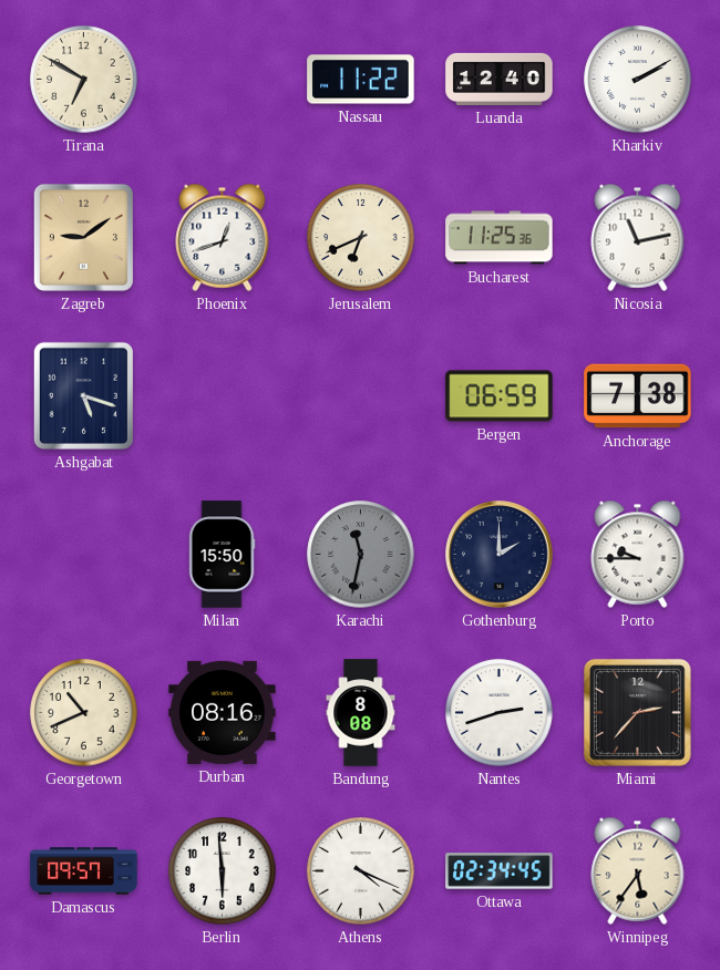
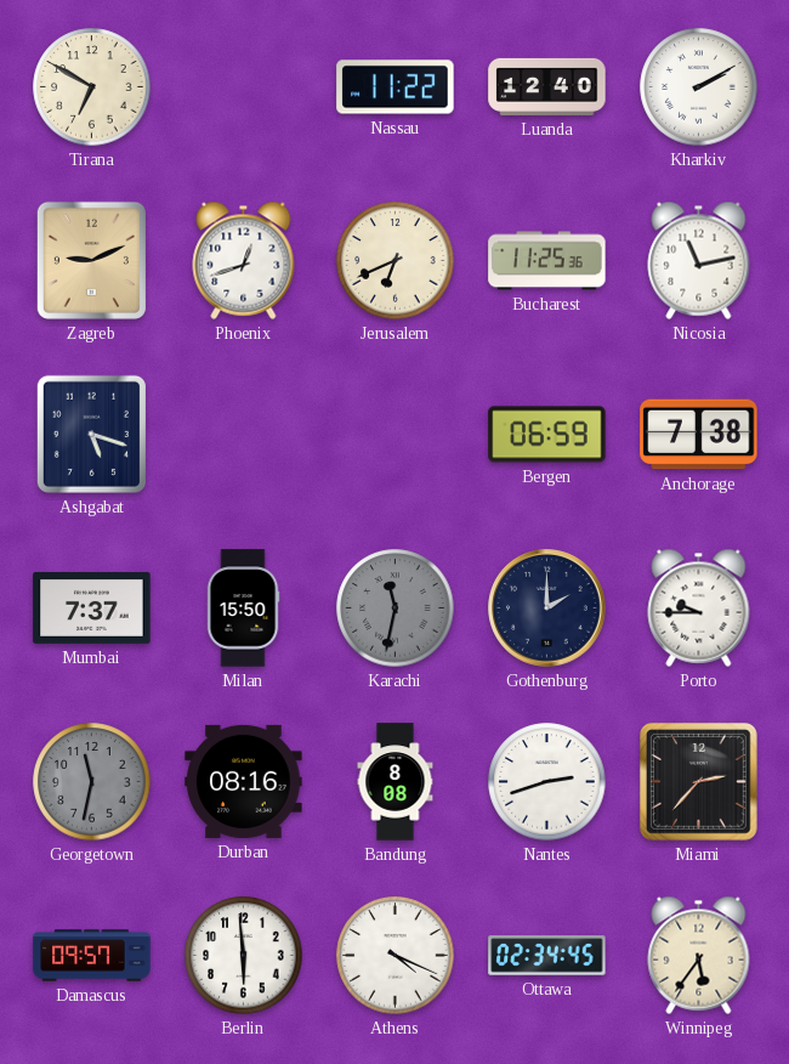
Zagreb: 9:09 -> 9:11
Mumbai: none -> 7:37
Georgetown: 10:41 -> 11:32
Georgetown dial: cream -> grey
